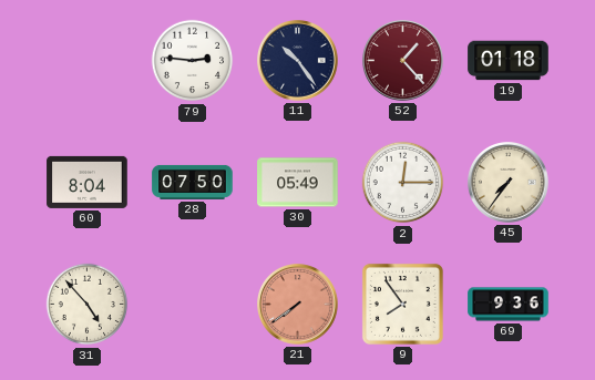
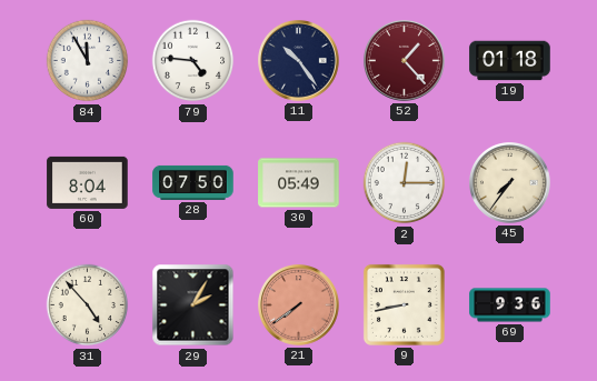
84: none -> 11:55
79: 2:46 -> 4:46
29: none -> 2:05
9: 7:54 -> 8:43
